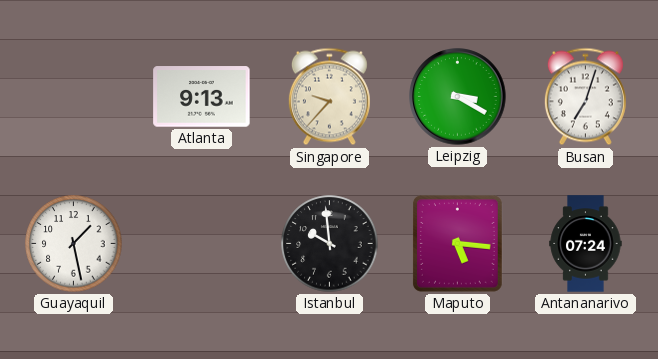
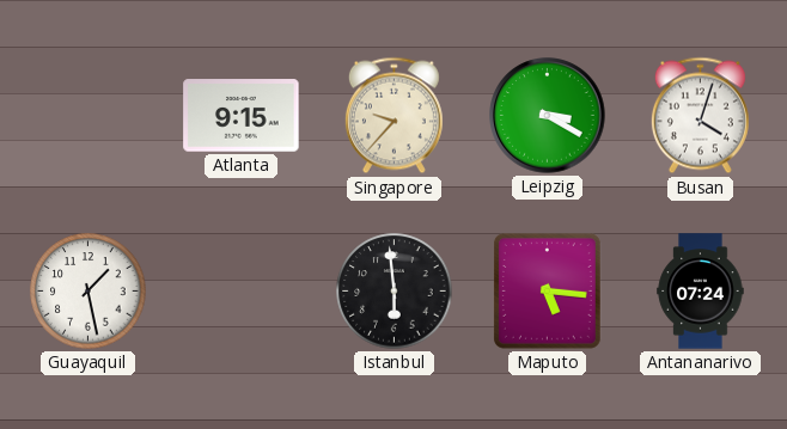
Atlanta: 9:13 -> 9:15
Busan: 7:03 -> 4:03
Istanbul: 9:59 -> 5:59
